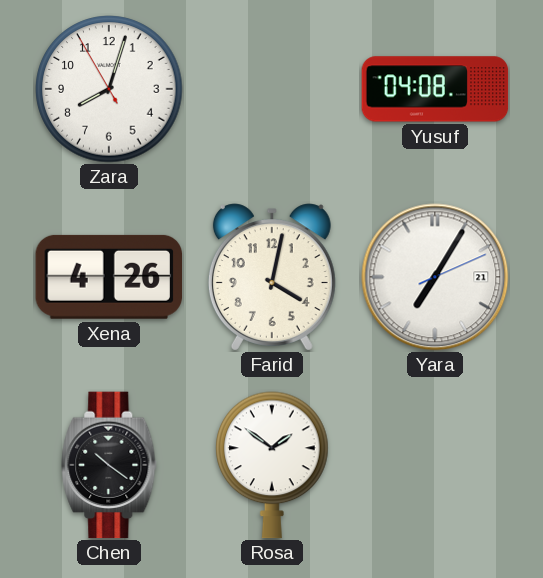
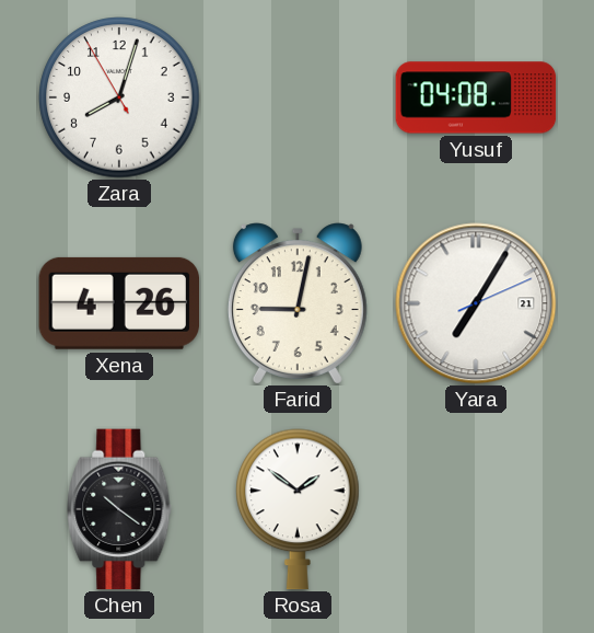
Farid: 4:02 -> 9:02
